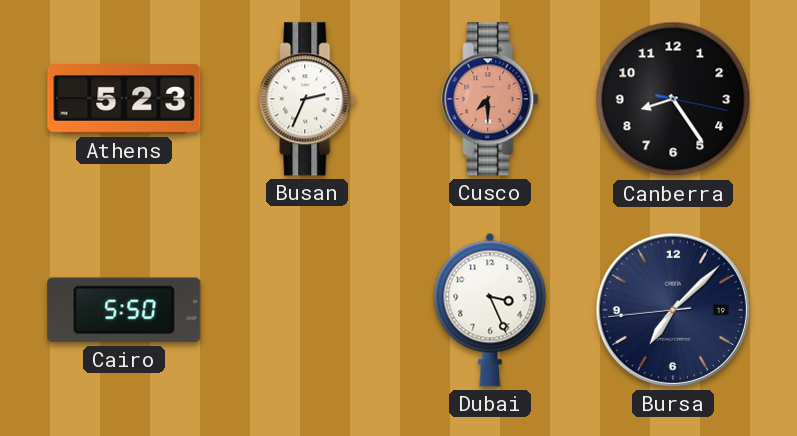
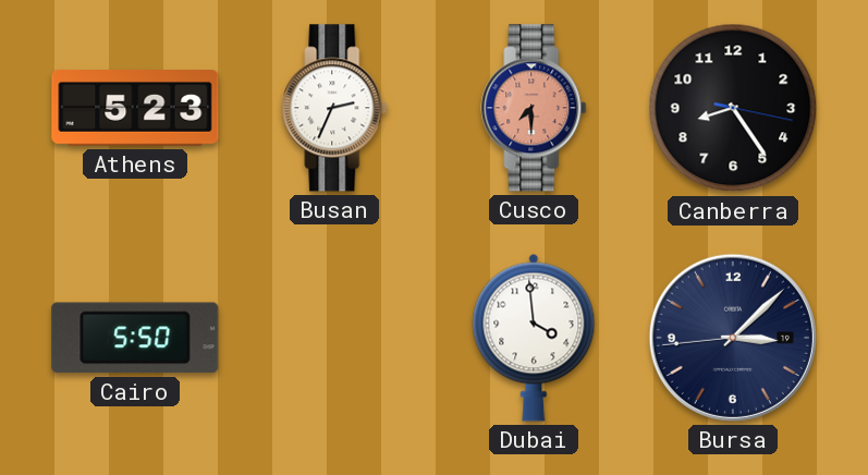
Dubai: 3:26 -> 3:59
Bursa: 7:07 -> 3:07
